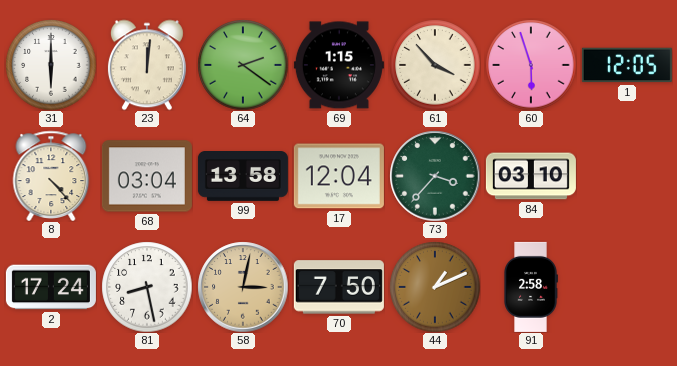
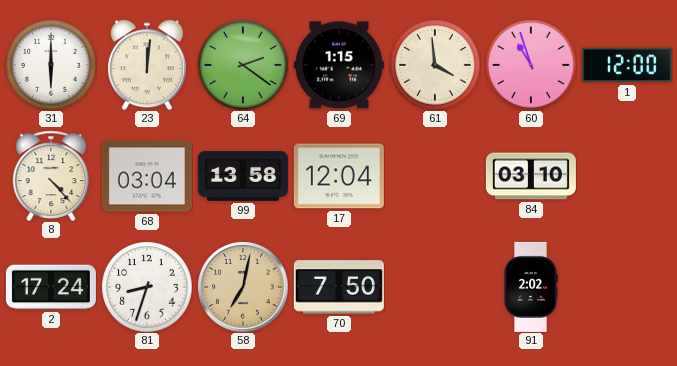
61: 3:53 -> 3:59
60: 5:57 -> 10:57
1: 12:05 -> 12:00
73: 3:37 -> none
81: 8:28 -> 8:33
58: 3:02 -> 7:02
44: 1:11 -> none
91: 2:58 -> 2:02
